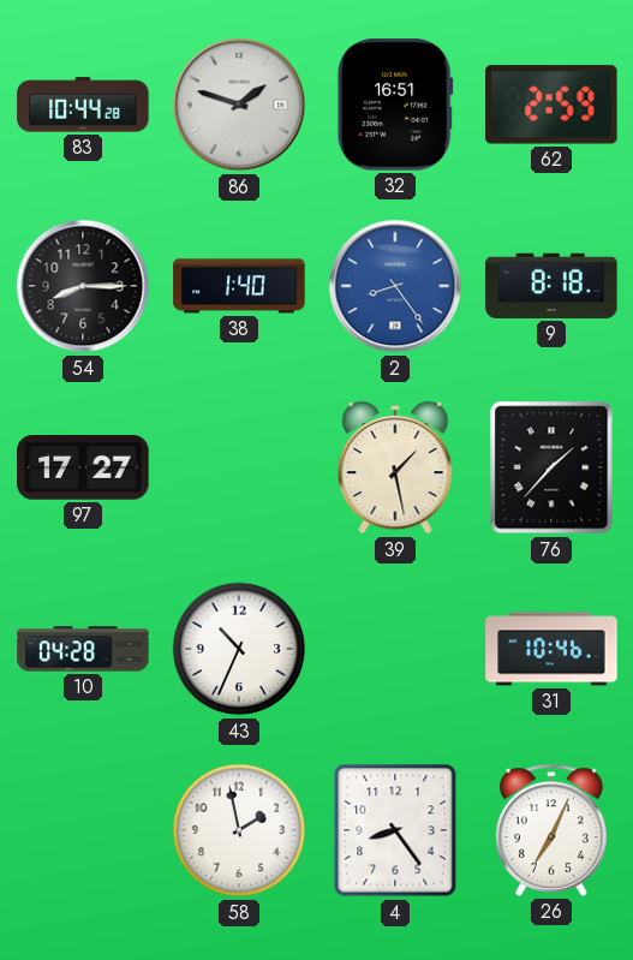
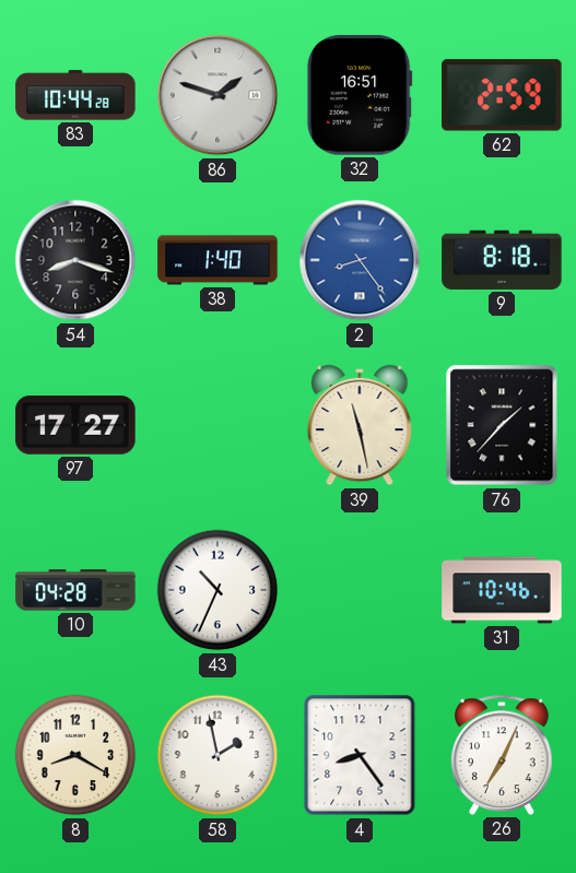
54: 8:15 -> 8:18
39: 1:28 -> 11:28
8: none -> 8:20
